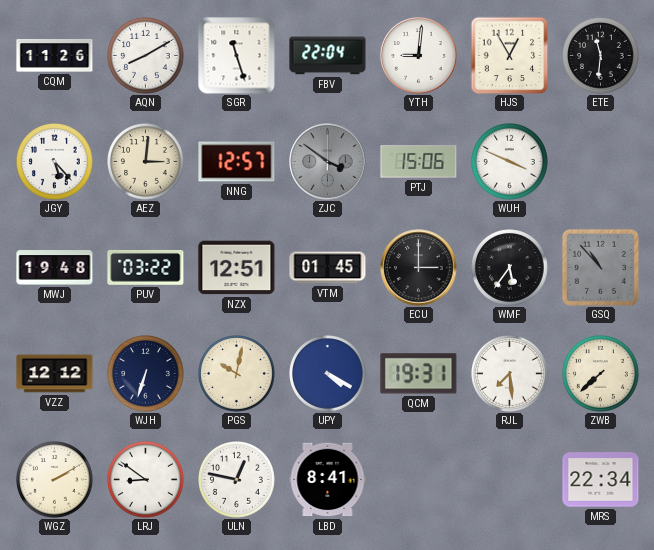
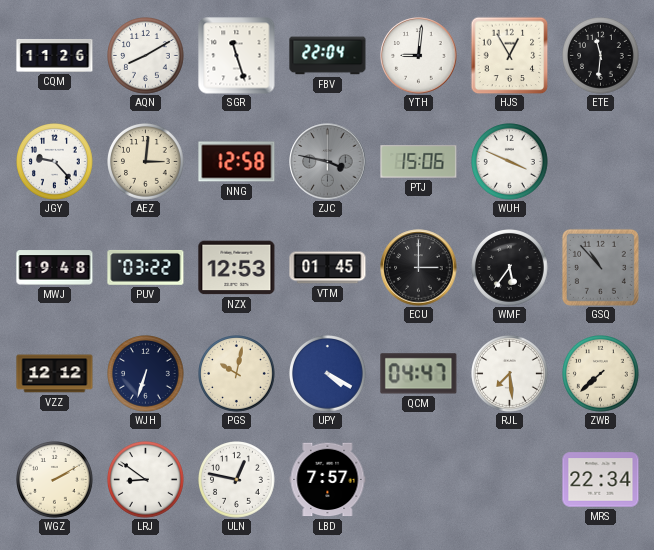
JGY: 5:23 -> 9:23
NNG: 12:57 -> 12:58
ZJC: 3:51 -> 3:47
NZX: 12:51 -> 12:53
QCM: 19:31 -> 04:47
LBD: 8:41 -> 7:57
